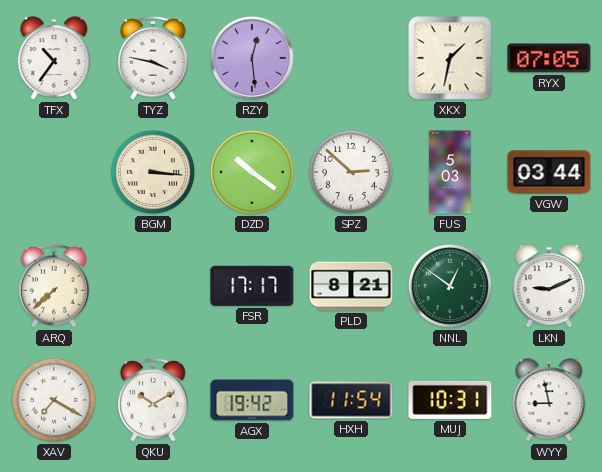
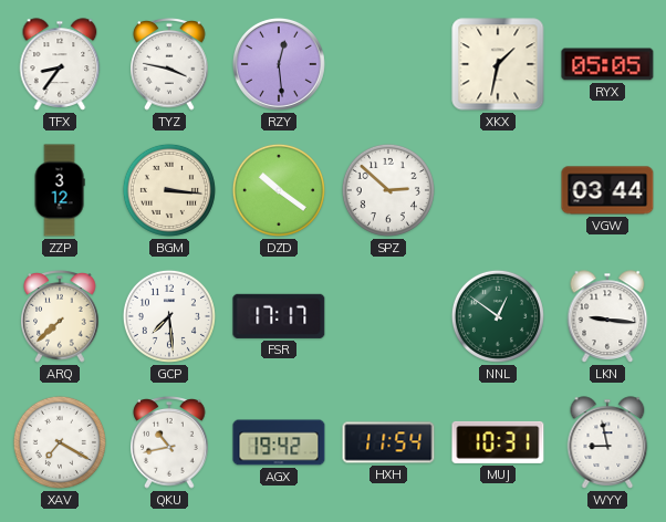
TFX: 10:36 -> 8:36
RYX: 07:05 -> 05:05
ZZP: none -> 3:12
FUS: 5:03 -> none
GCP: none -> 7:29
PLD: 8:21 -> none
LKN: 9:11 -> 9:16
QKU: 10:10 -> 10:43
